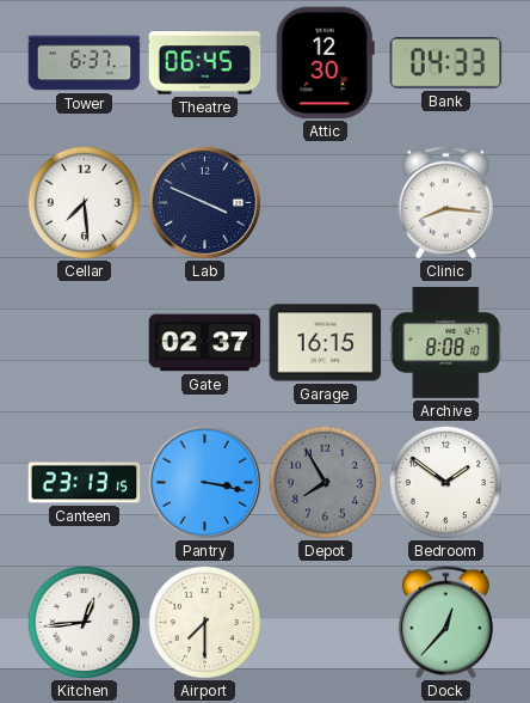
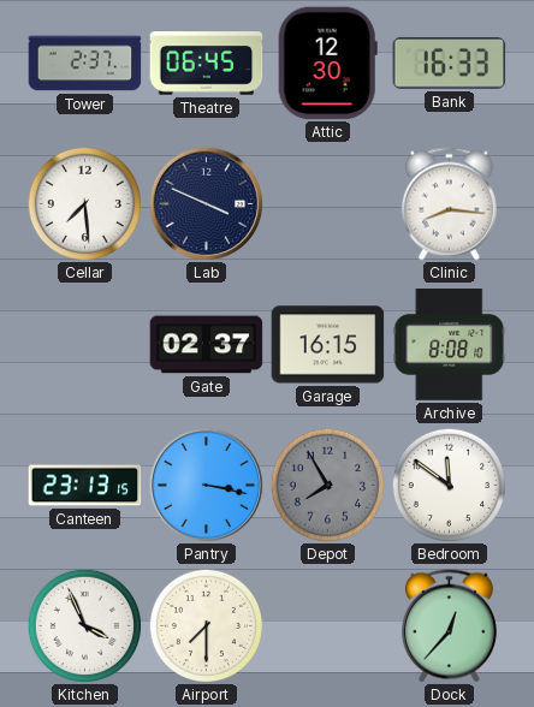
Tower: 6:37 -> 2:37
Bank: 04:33 -> 16:33
Bedroom: 1:51 -> 11:51
Kitchen: 12:44 -> 3:56
